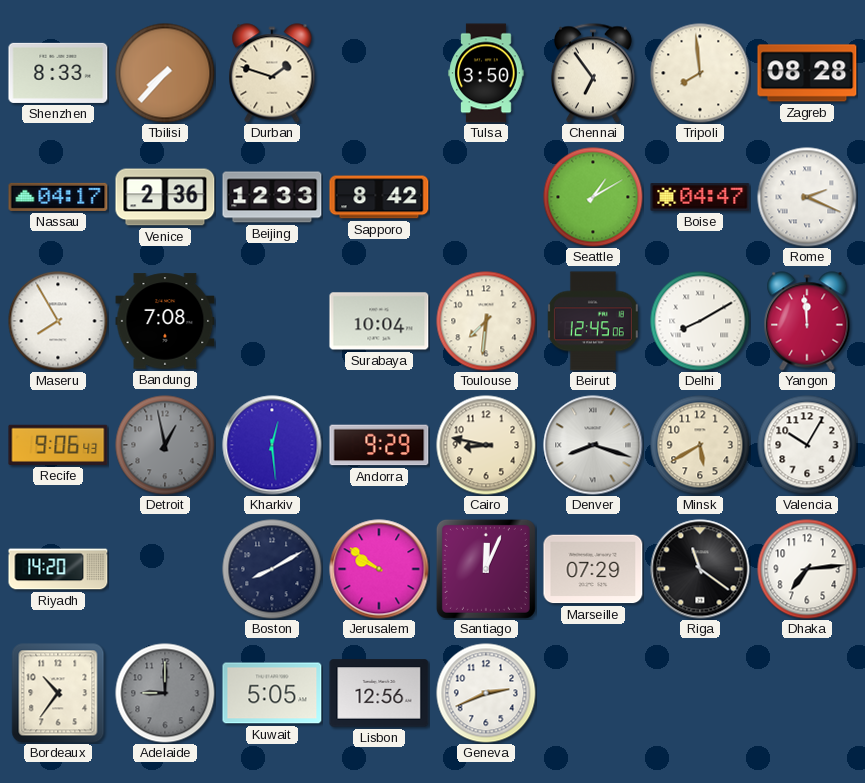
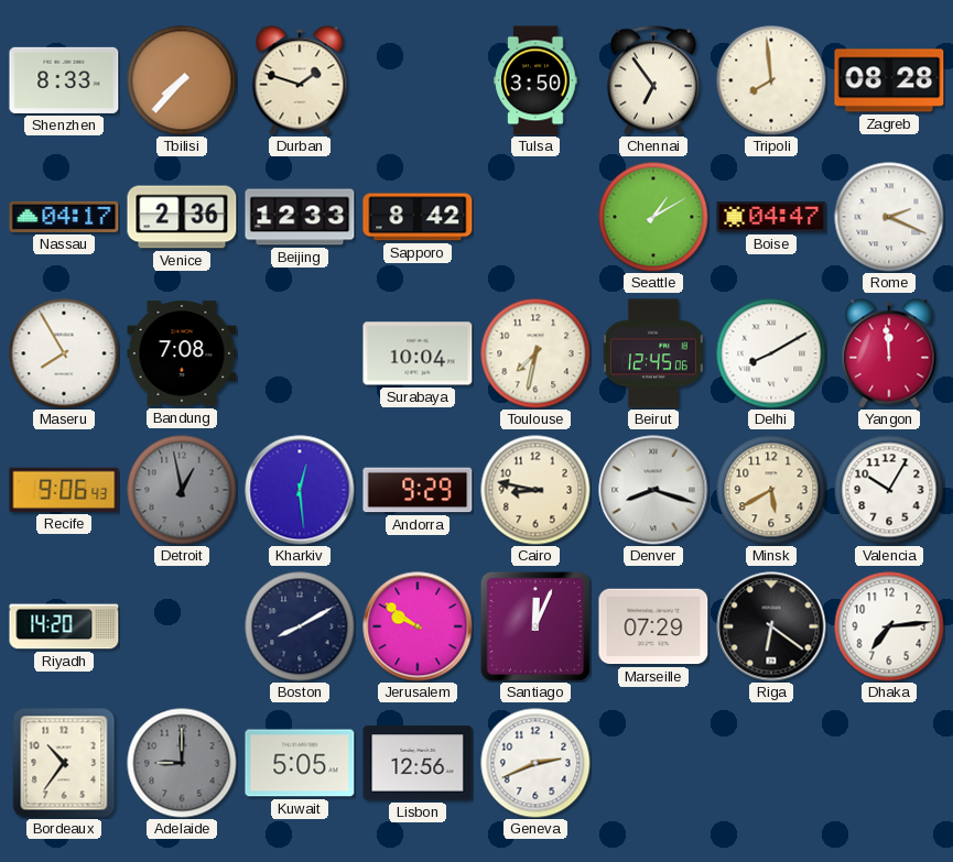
Toulouse: 7:31 -> 7:32
Riga: 11:21 -> 6:21
